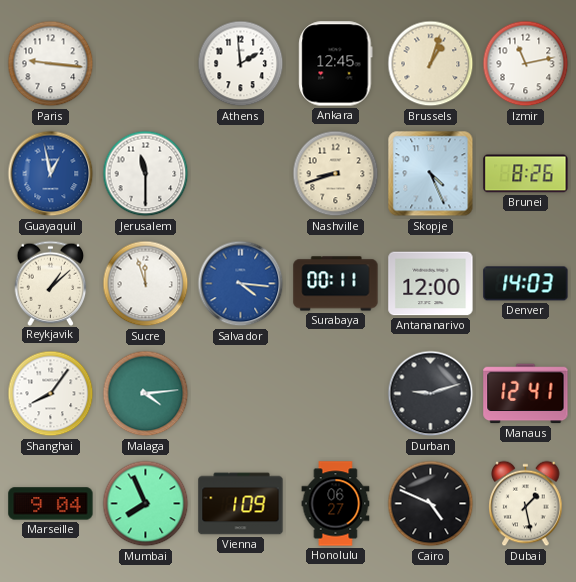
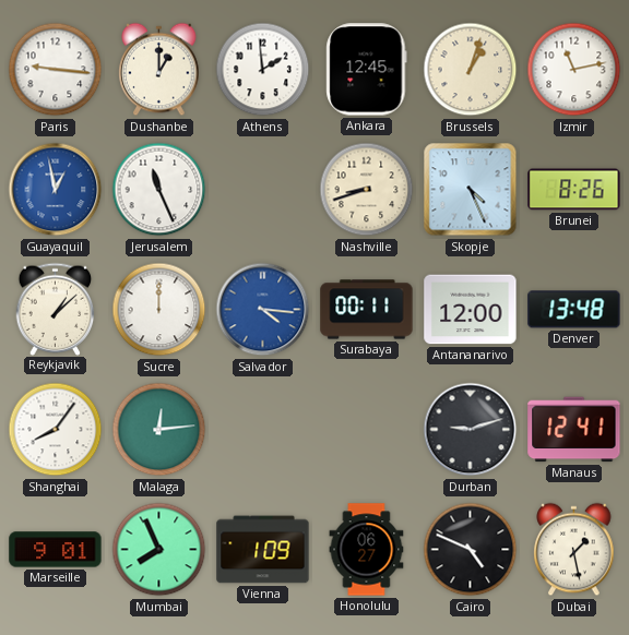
Dushanbe: none -> 1:00
Jerusalem: 11:30 -> 11:26
Sucre: 11:57 -> 12:00
Denver: 14:03 -> 13:48
Malaga: 4:14 -> 12:14
Marseille: 9:04 -> 9:01
